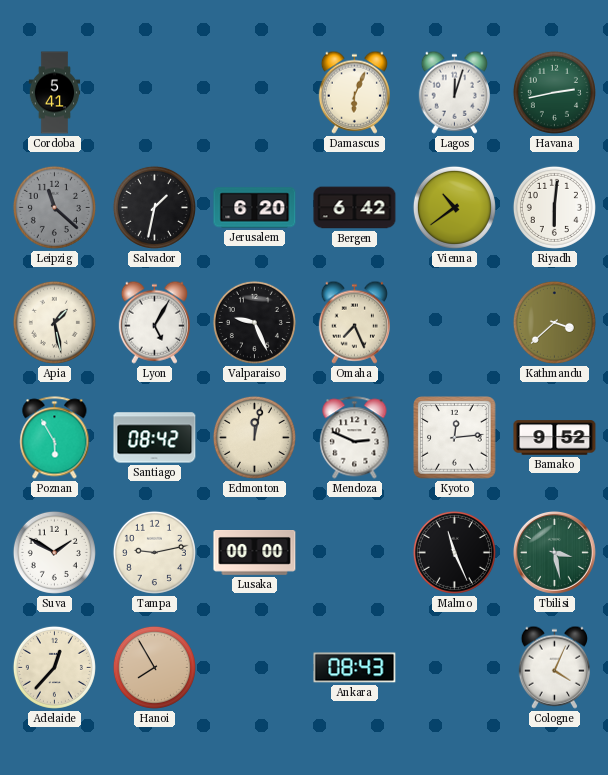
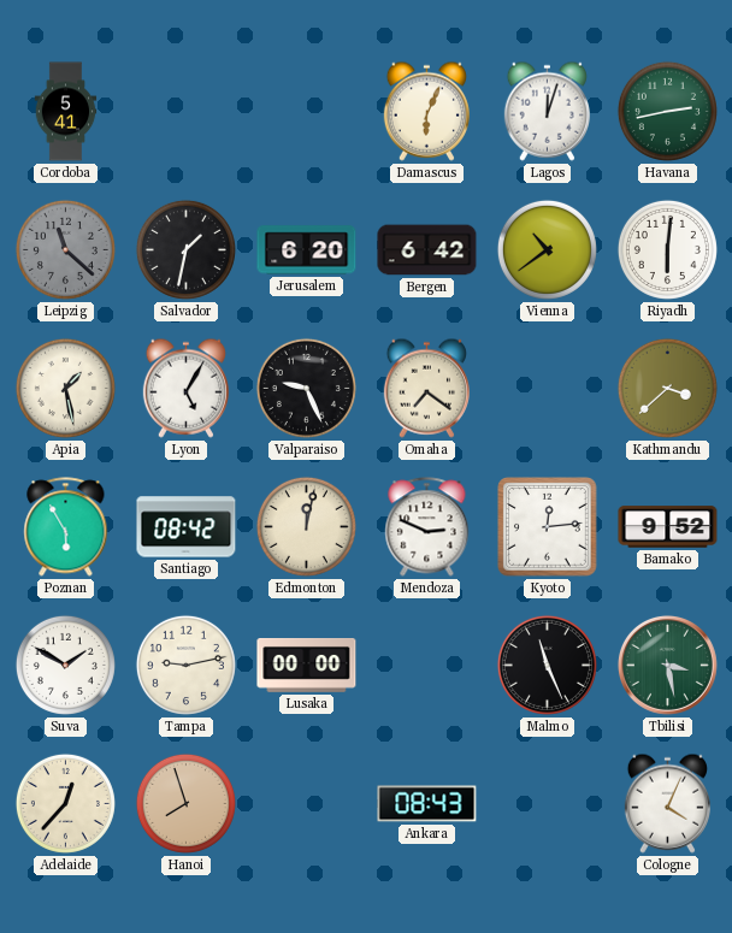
Omaha: 7:26 -> 7:21
Hanoi: 7:55 -> 7:57
